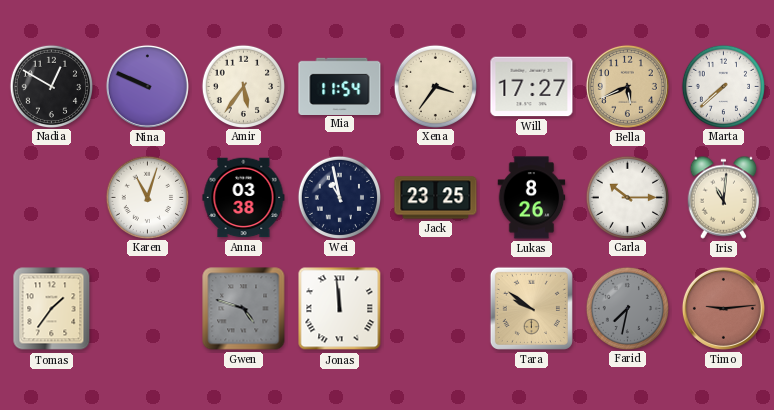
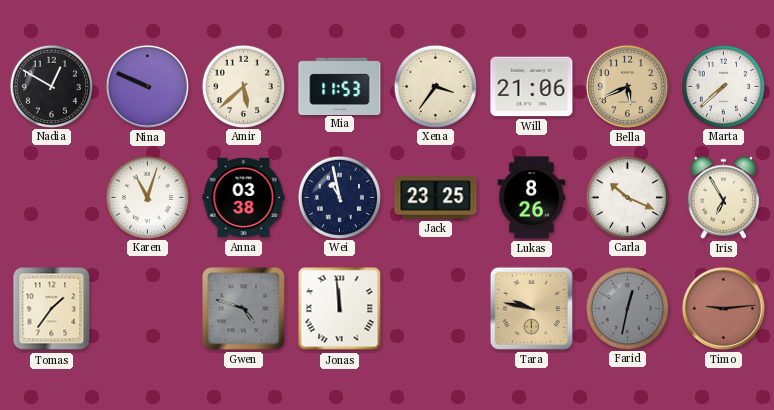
Amir: 5:36 -> 5:38
Mia: 11:54 -> 11:53
Will: 17:27 -> 21:06
Carla: 10:15 -> 10:19
Iris: 11:01 -> 6:55
Tara: 9:51 -> 9:47
Farid: 7:32 -> 12:32
